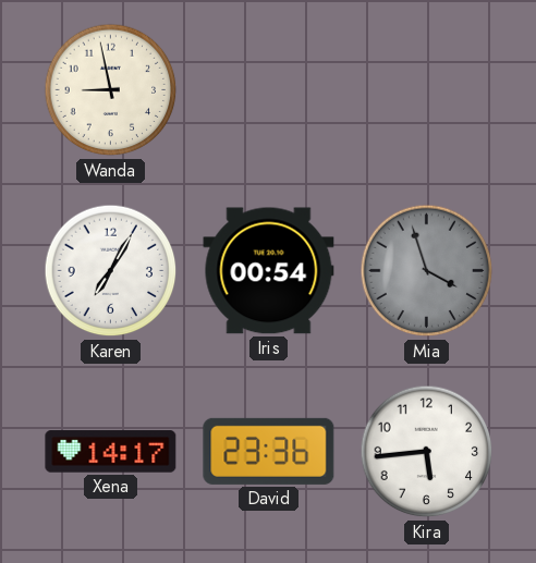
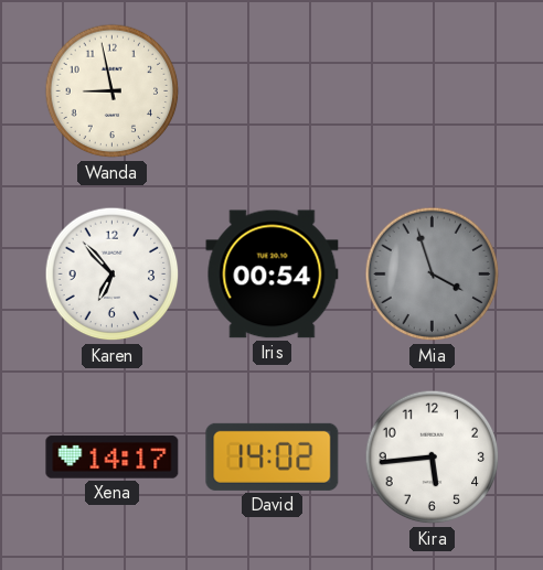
Karen: 7:05 -> 6:53
David: 23:36 -> 14:02
